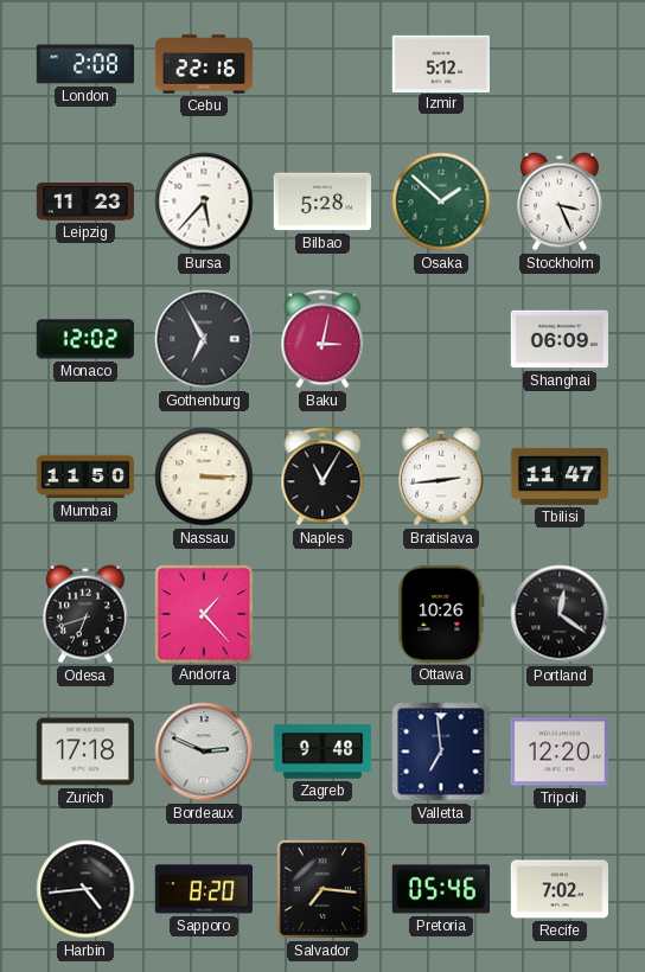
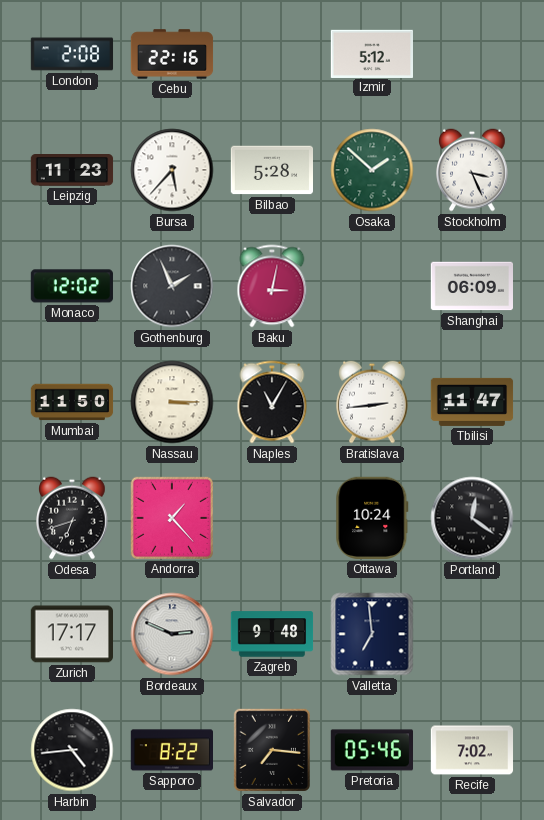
Gothenburg: 6:55 -> 1:56
Ottawa: 10:26 -> 10:24
Zurich: 17:18 -> 17:17
Tripoli: 12:20 -> none
Sapporo: 8:20 -> 8:22
